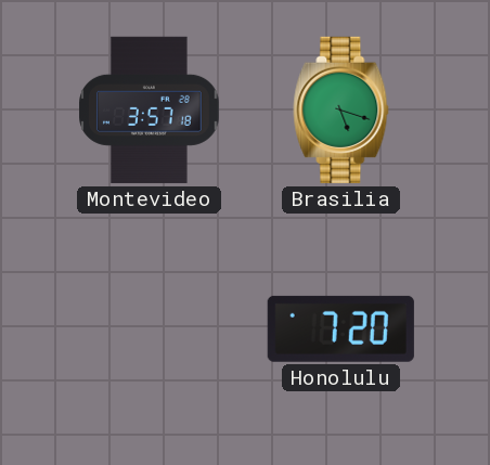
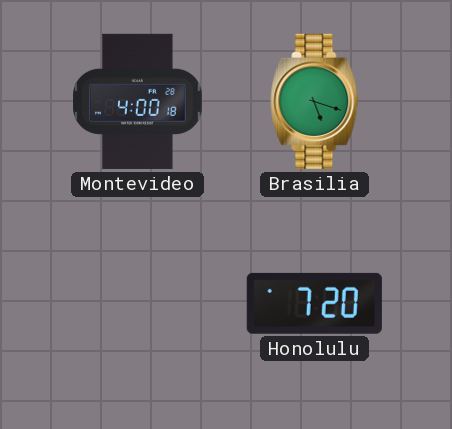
Montevideo: 3:57 -> 4:00
